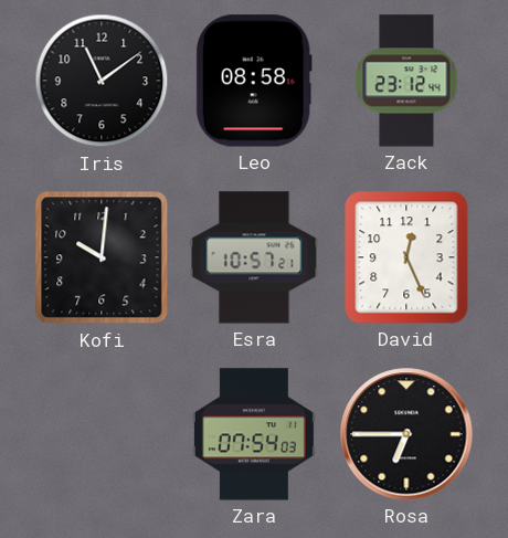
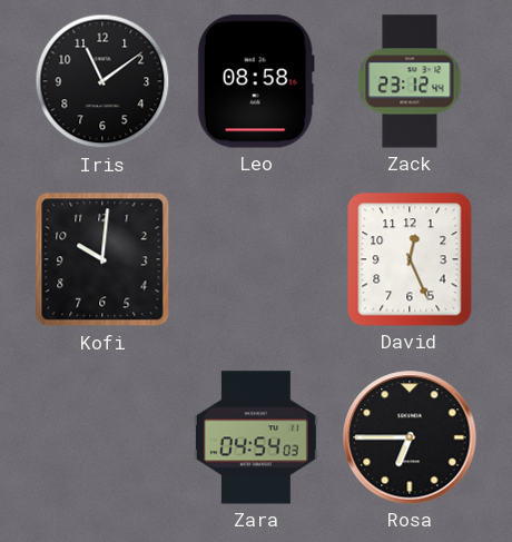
Esra: 10:57 -> none
Zara: 07:54 -> 04:54
